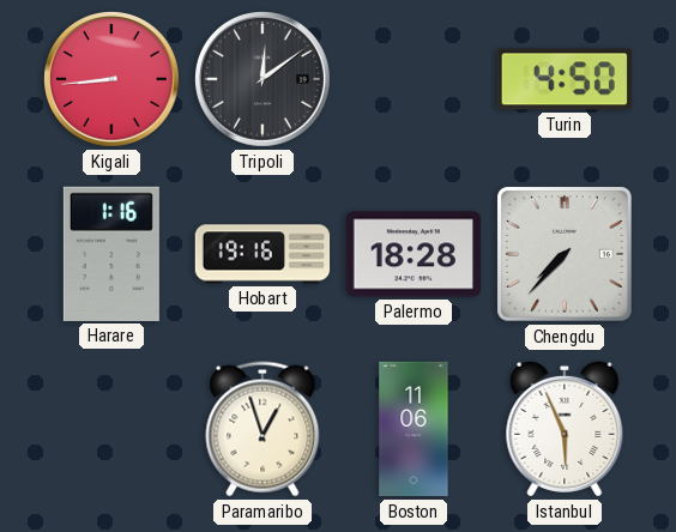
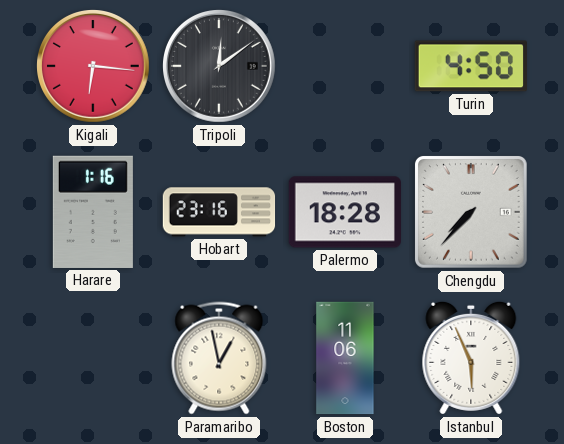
Kigali: 8:44 -> 6:16
Hobart: 19:16 -> 23:16
Paramaribo: 12:57 -> 12:58
